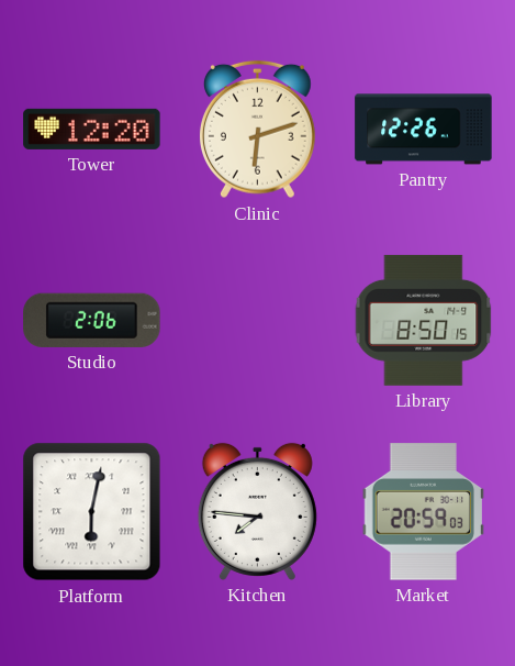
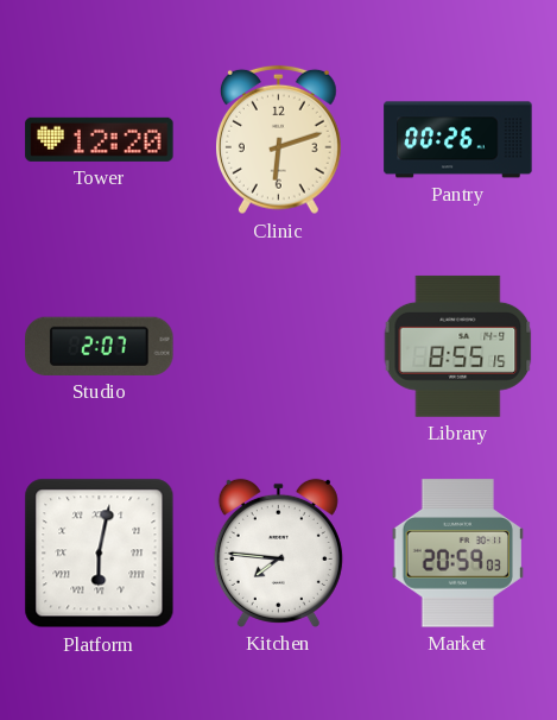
Pantry: 12:26 -> 00:26
Studio: 2:06 -> 2:07
Library: 8:50 -> 8:55
